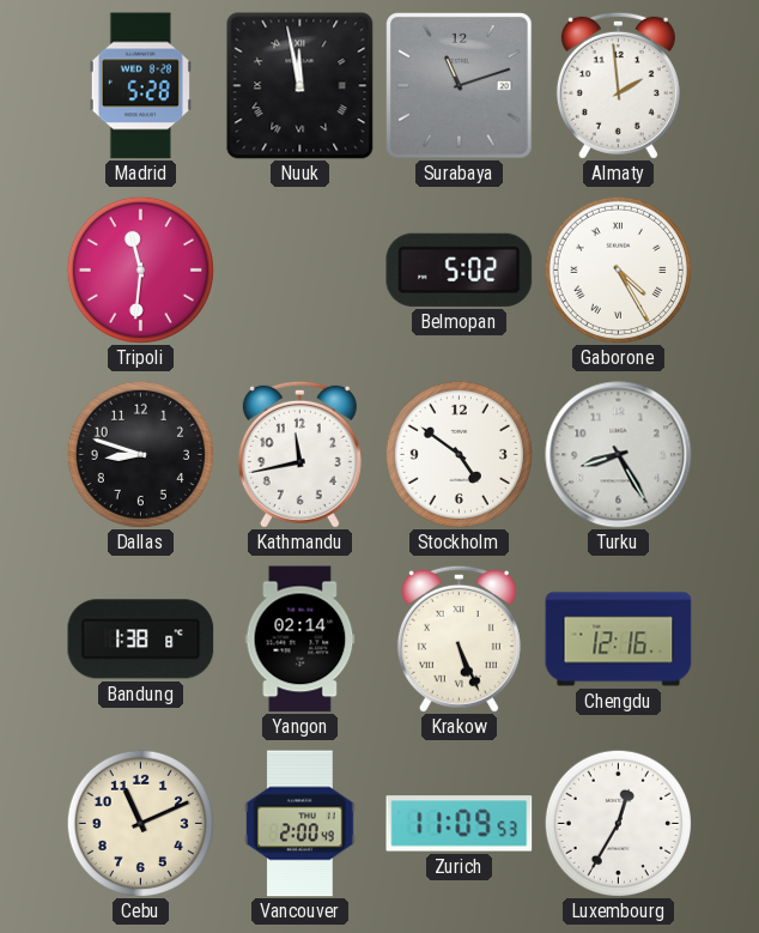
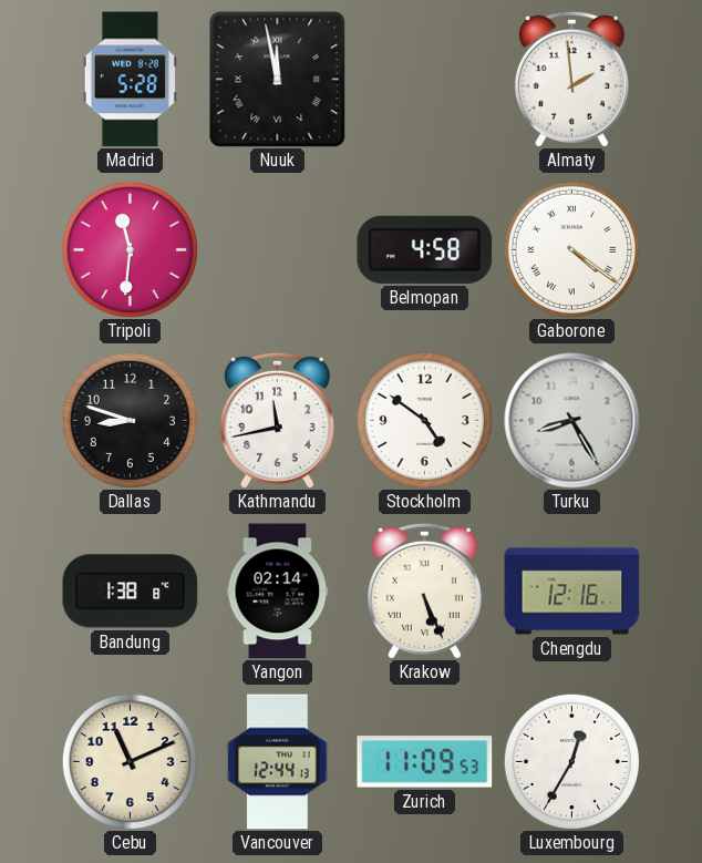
Surabaya: 11:12 -> none
Belmopan: 5:02 -> 4:58
Gaborone: 4:25 -> 4:21
Vancouver: 2:00 -> 12:44
